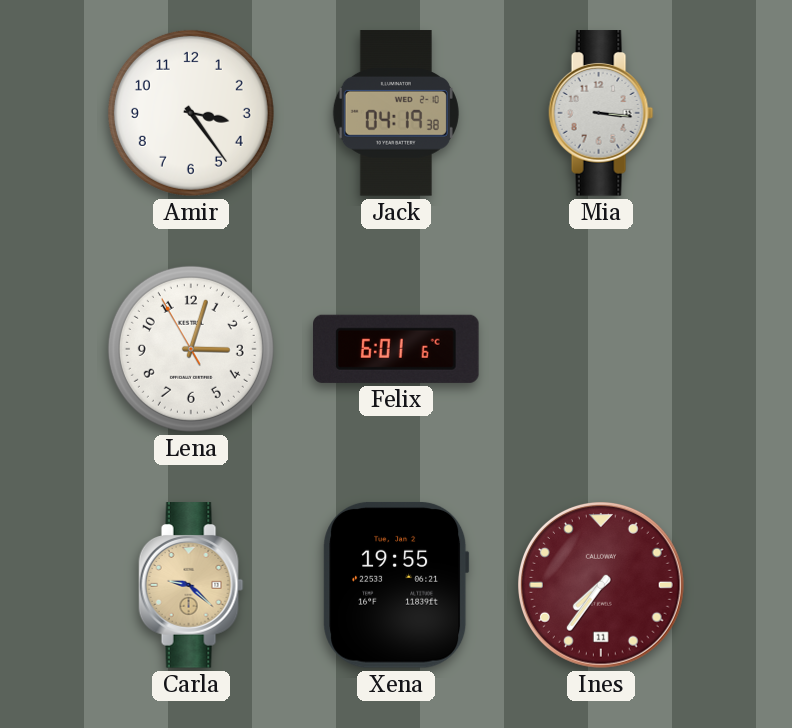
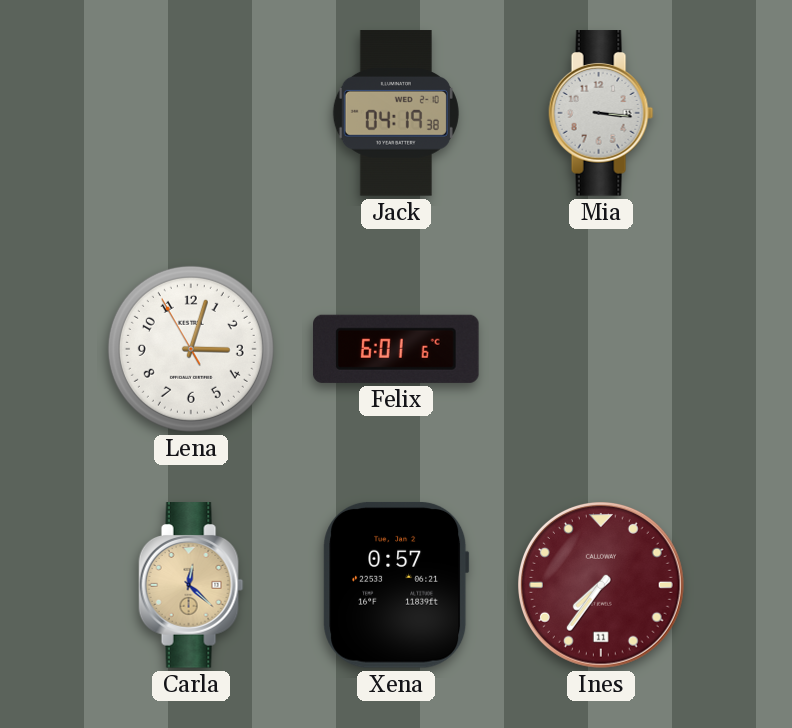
Amir: 3:24 -> none
Carla: 9:22 -> 12:22
Xena: 19:55 -> 0:57
